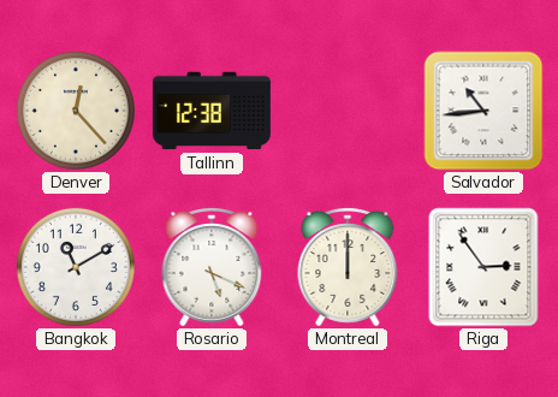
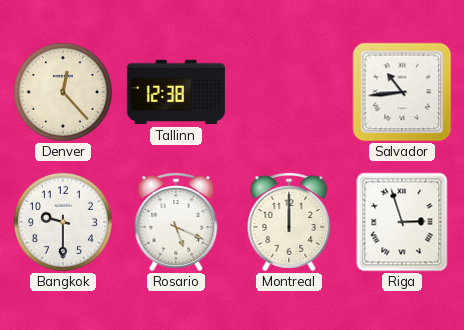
Bangkok: 11:10 -> 9:30
Riga: 2:54 -> 2:57
